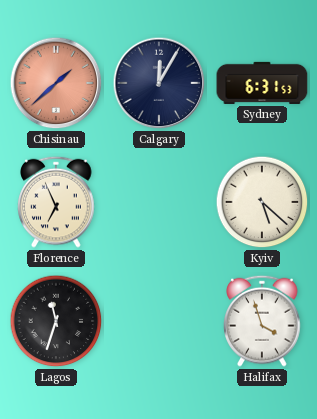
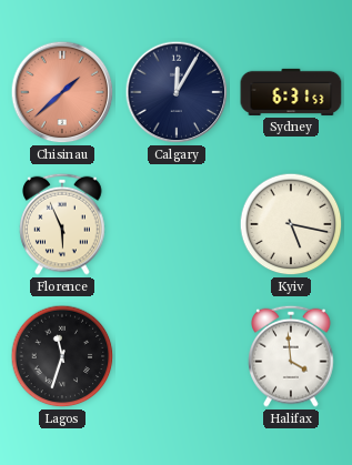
Florence: 6:56 -> 5:56
Kyiv: 5:22 -> 5:17
Halifax: 3:57 -> 3:59
